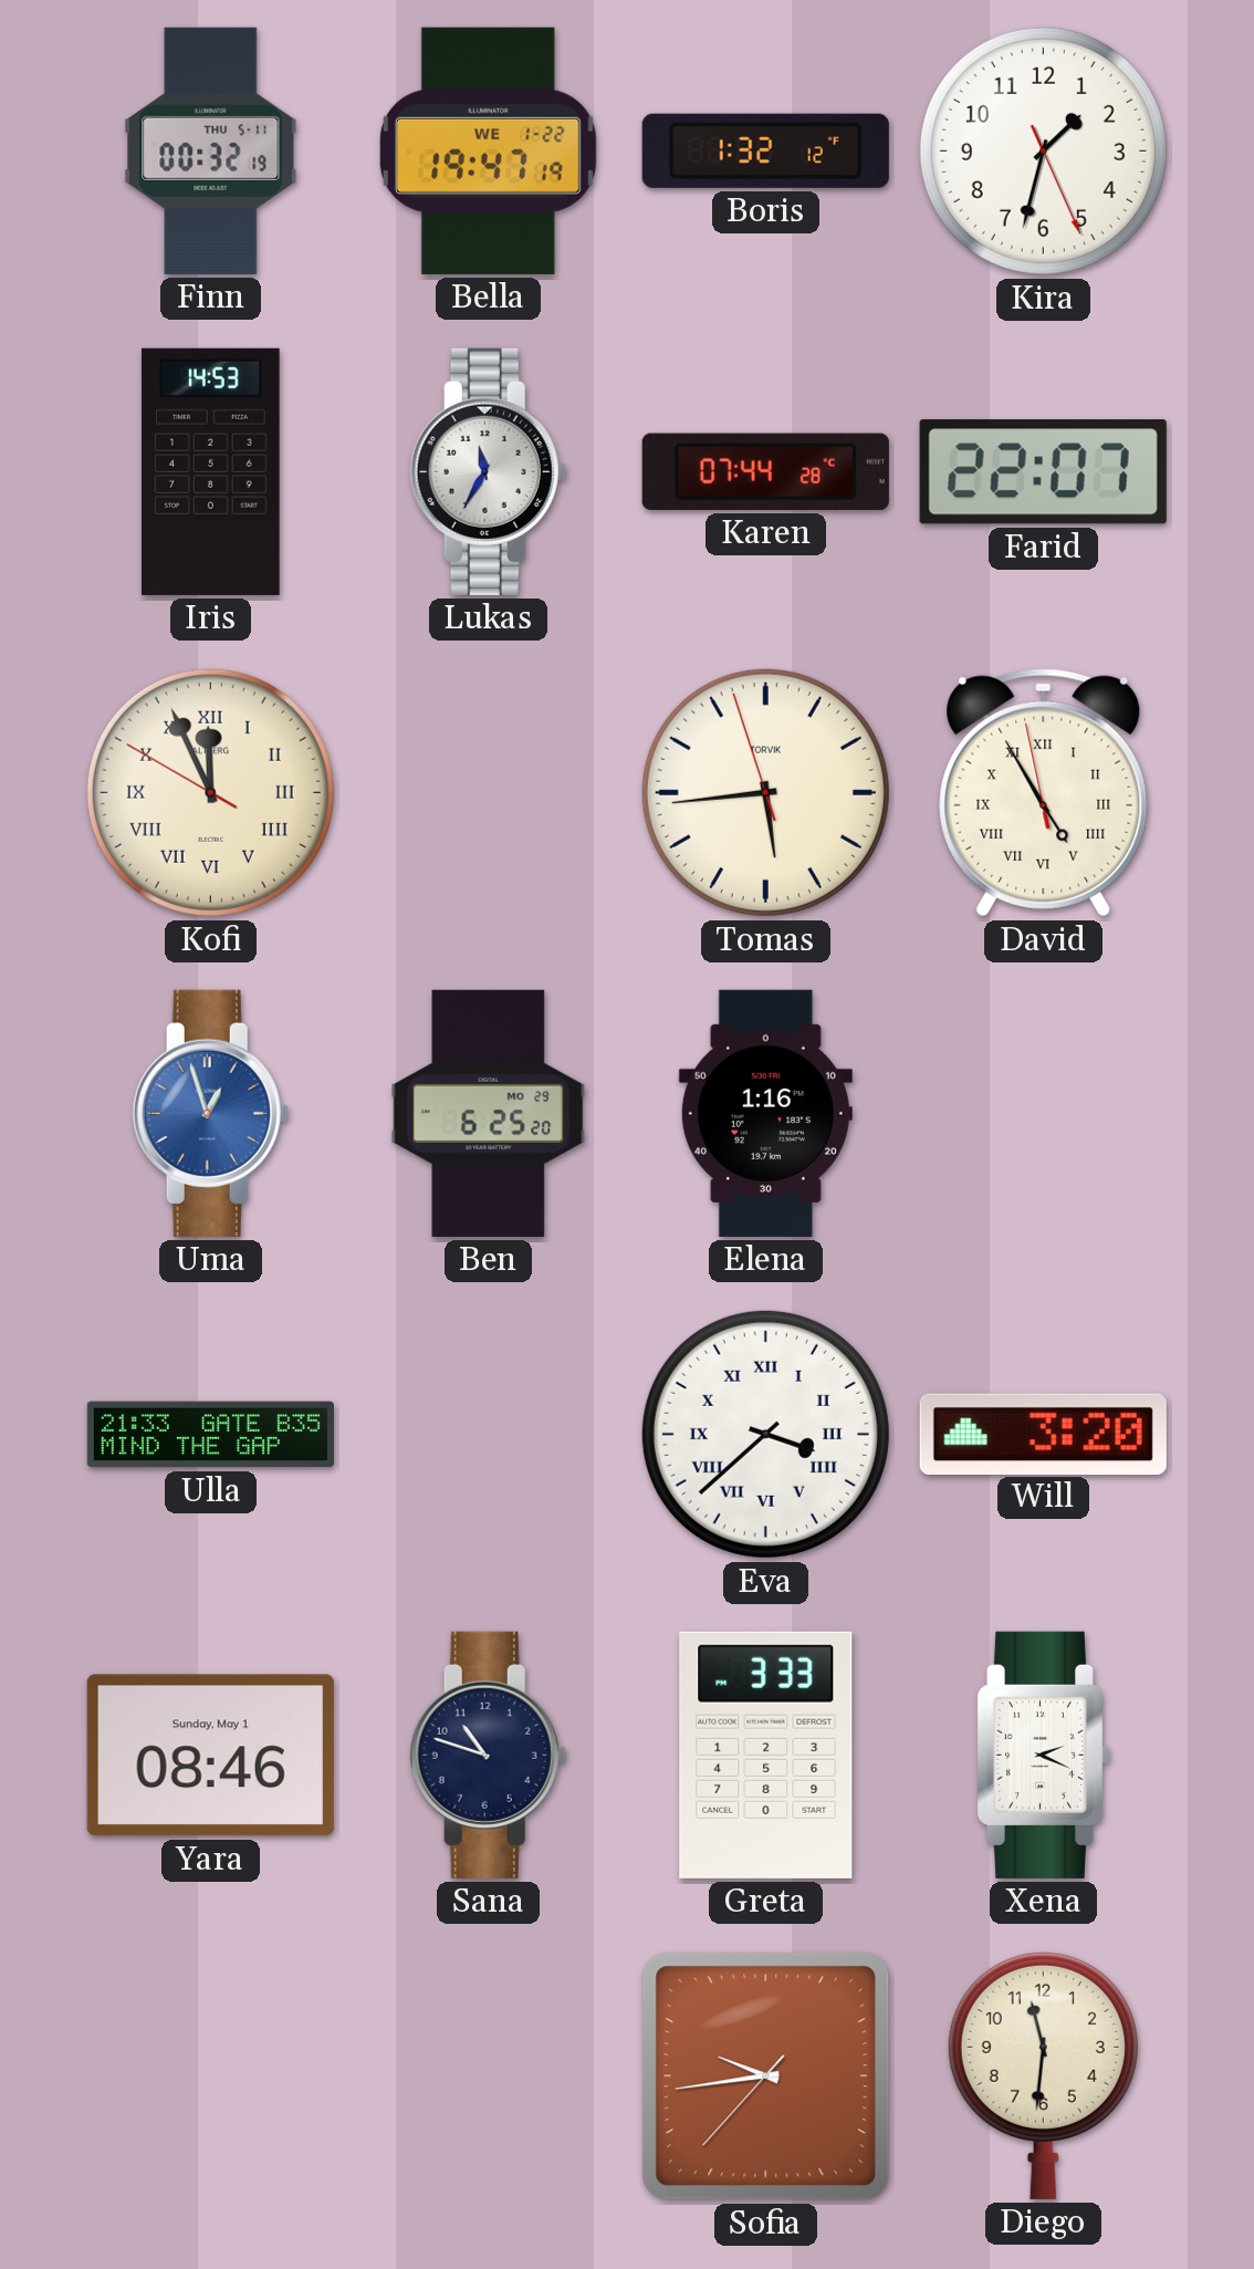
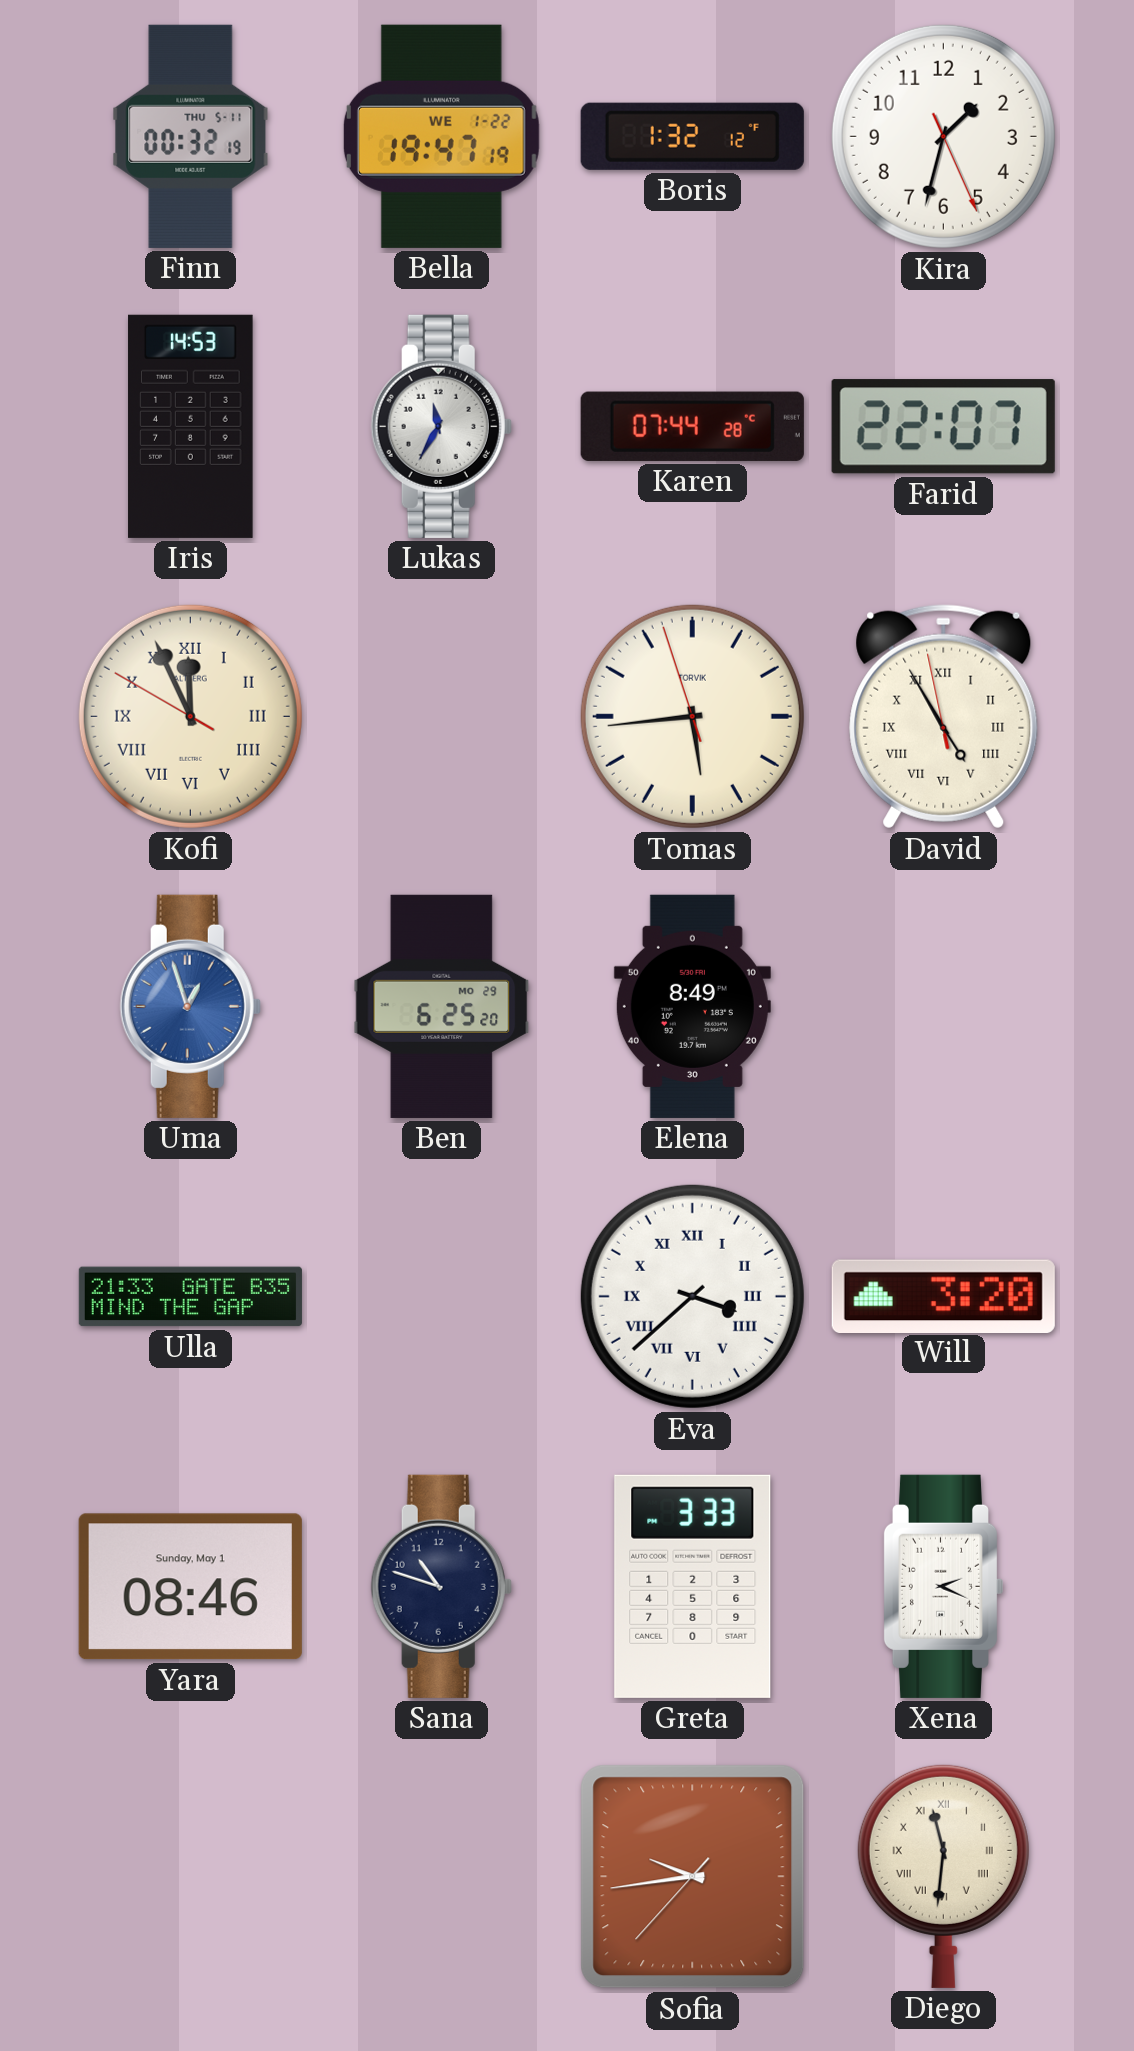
Elena: 1:16 -> 8:49
Diego numerals: Arabic -> Roman
